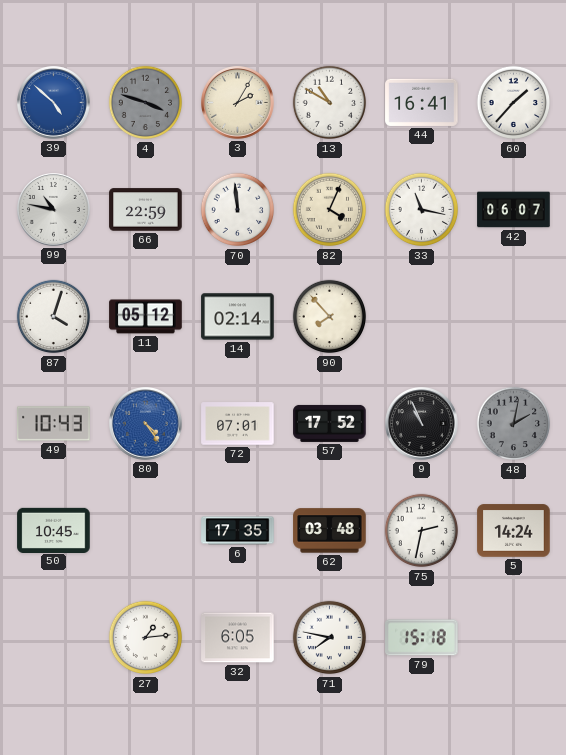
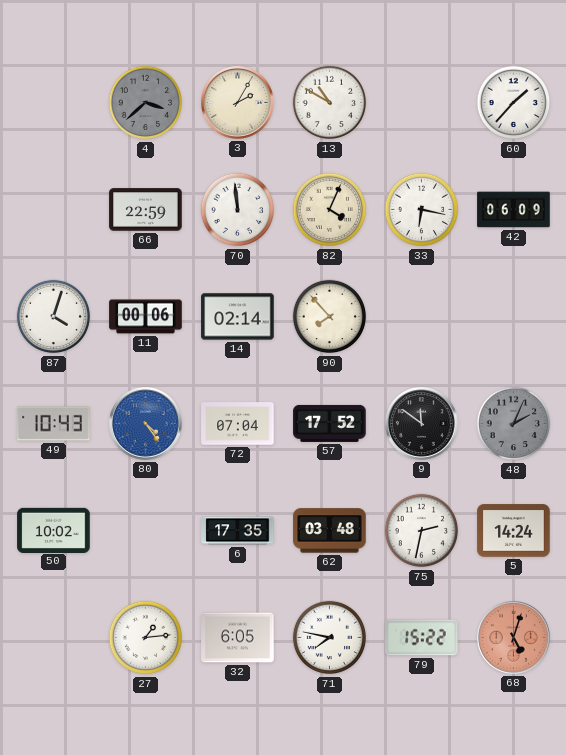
39: 4:52 -> none
4: 3:48 -> 3:38
44: 16:41 -> none
99: 10:47 -> none
33: 11:17 -> 6:17
42: 06:07 -> 06:09
11: 05:12 -> 00:06
72: 07:01 -> 07:04
9: 10:56 -> 11:51
48: 2:02 -> 2:04
50: 10:45 -> 10:02
79: 15:18 -> 15:22
68: none -> 5:03
